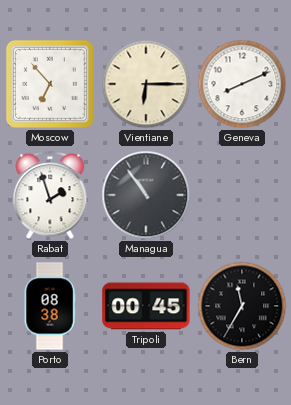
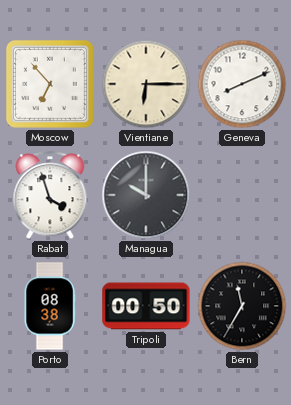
Rabat: 1:57 -> 3:57
Managua: 10:54 -> 10:00
Tripoli: 00:45 -> 00:50
